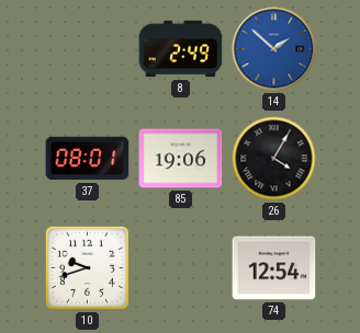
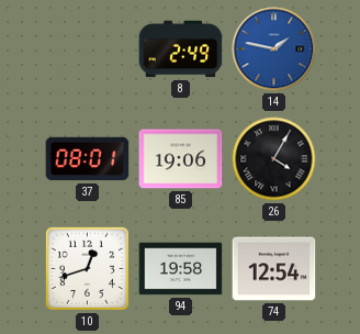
14: 1:52 -> 1:47
10: 9:42 -> 12:42
94: none -> 19:58
